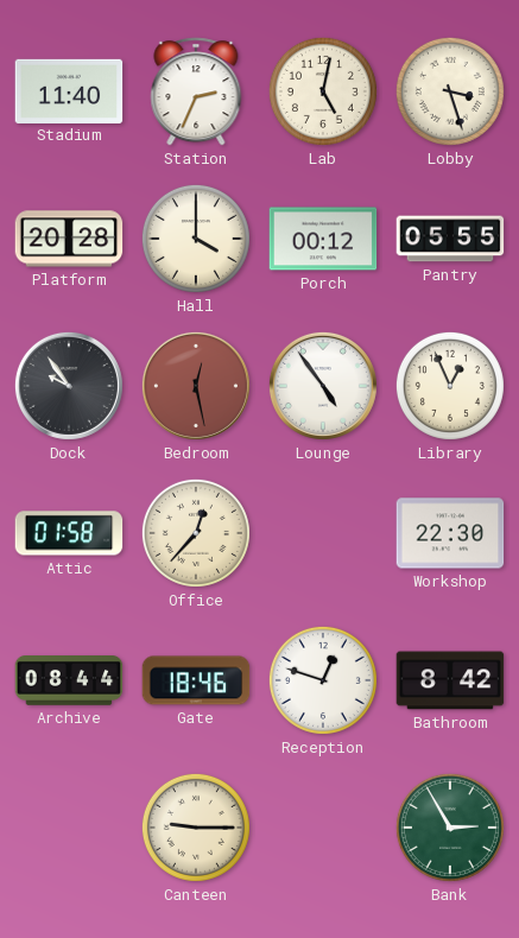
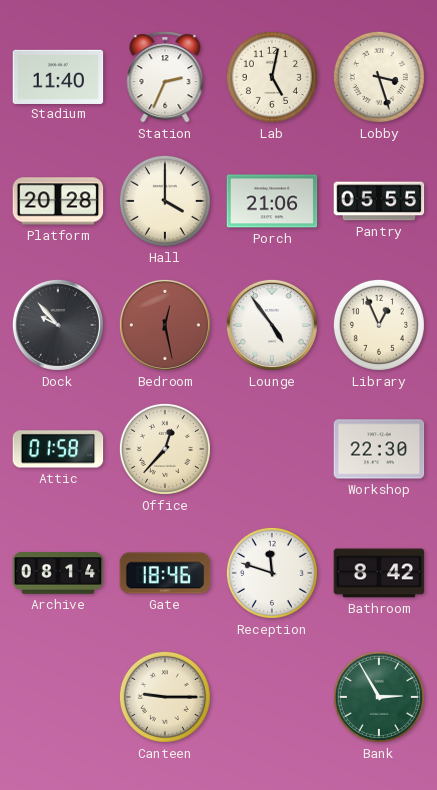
Porch: 00:12 -> 21:06
Dock: 9:54 -> 9:53
Archive: 08:44 -> 08:14
Reception: 12:48 -> 11:48
